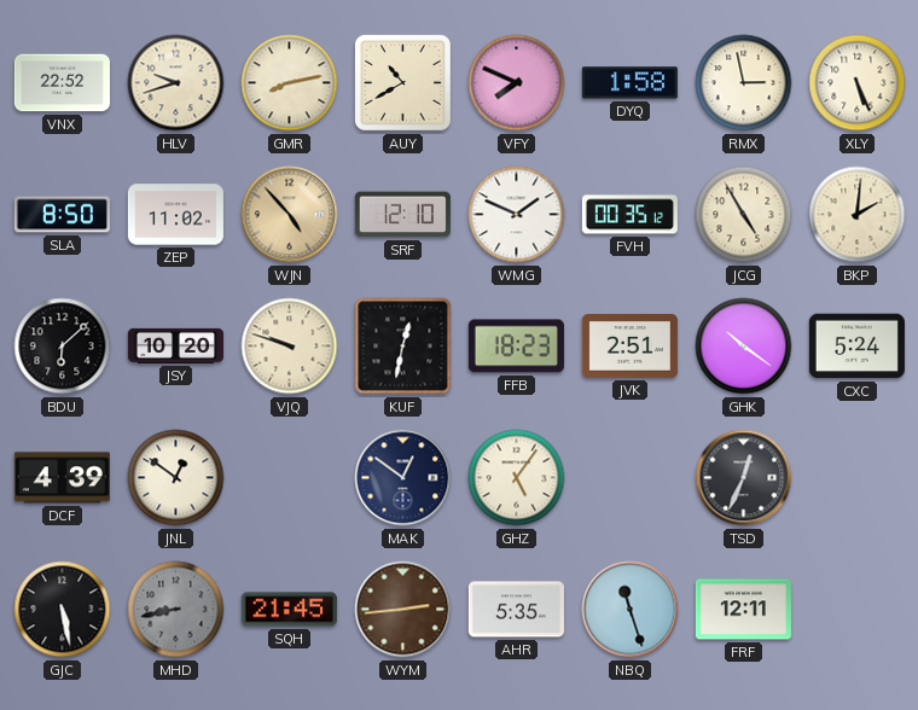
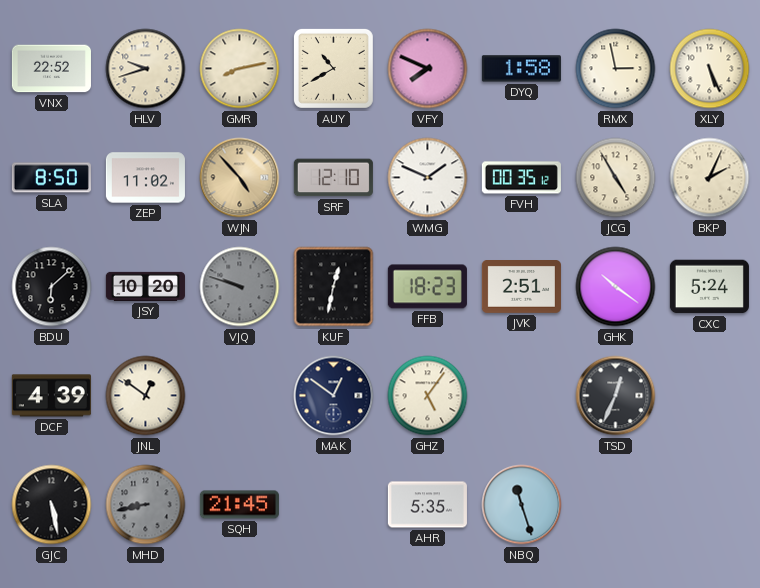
BKP: 2:01 -> 2:04
VJQ dial: cream -> grey
WYM: 2:44 -> none
FRF: 12:11 -> none
